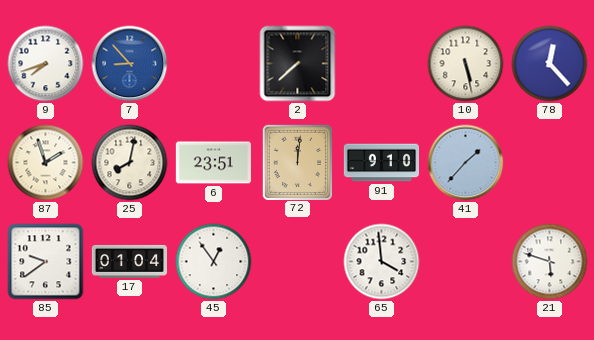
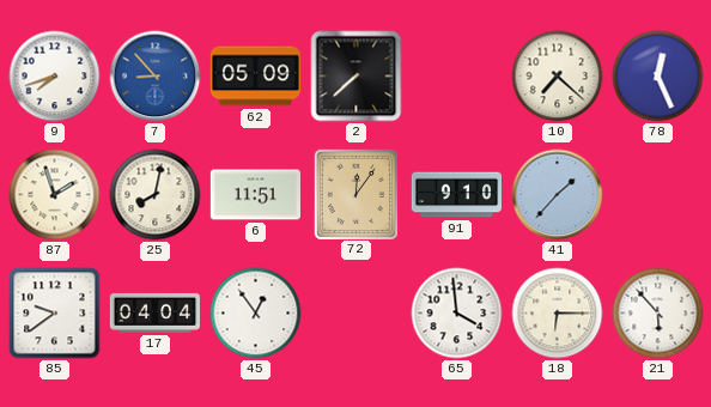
62: none -> 05:09
10: 5:28 -> 7:22
78: 12:23 -> 12:26
6: 23:51 -> 11:51
72: 12:01 -> 12:06
17: 01:04 -> 04:04
18: none -> 6:15
21: 5:48 -> 5:53
